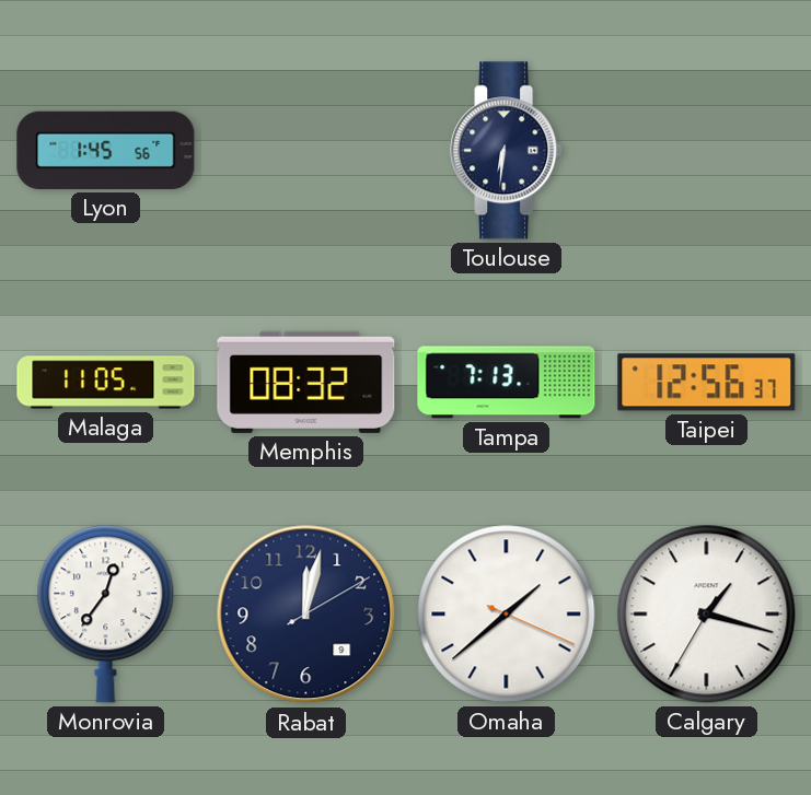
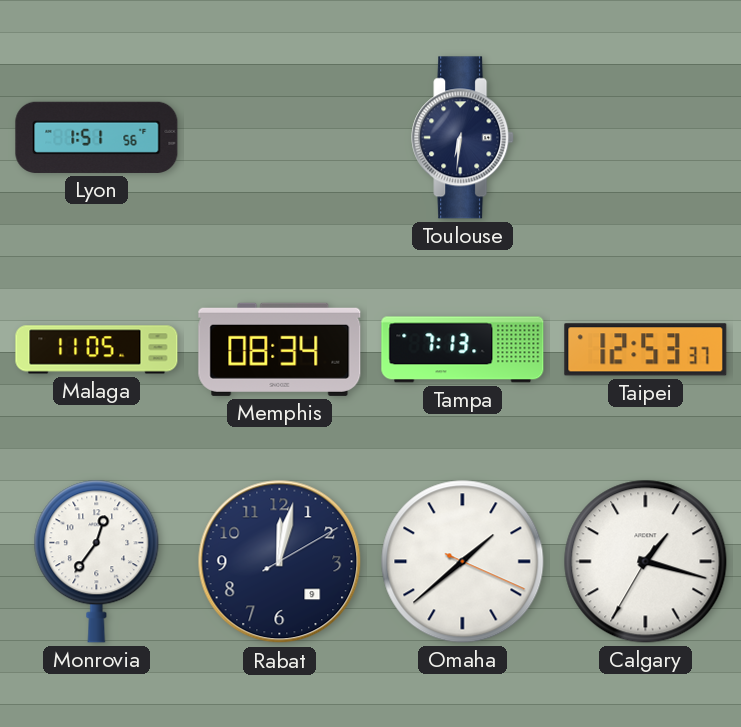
Lyon: 1:45 -> 1:51
Memphis: 08:32 -> 08:34
Taipei: 12:56 -> 12:53
